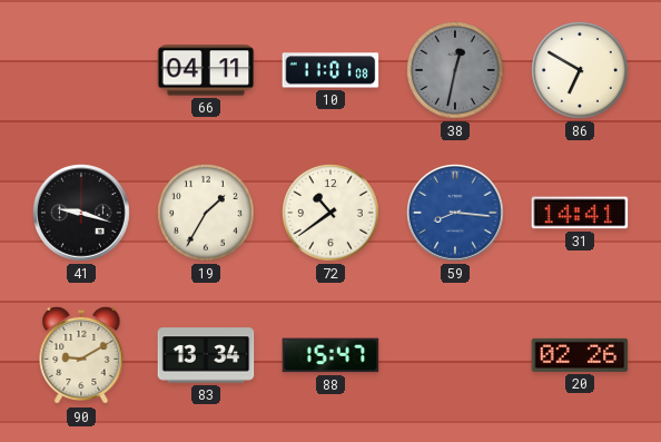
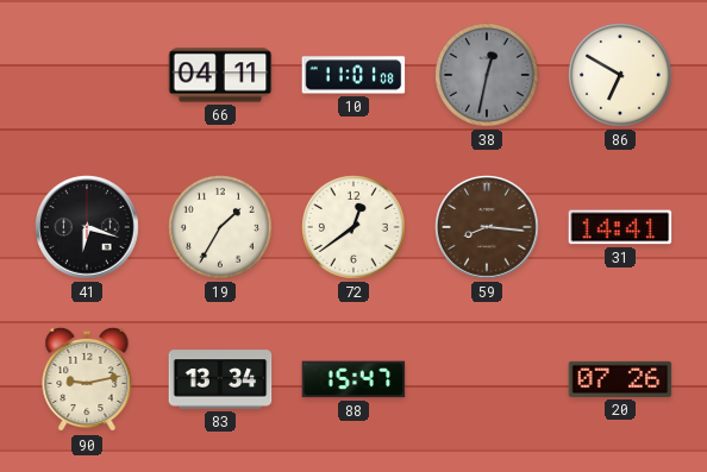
41: 9:18 -> 6:18
72: 10:39 -> 12:39
59 dial: blue -> brown
90: 9:10 -> 9:13
20: 02:26 -> 07:26
